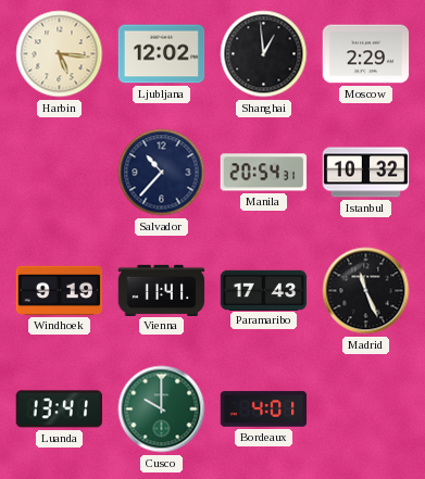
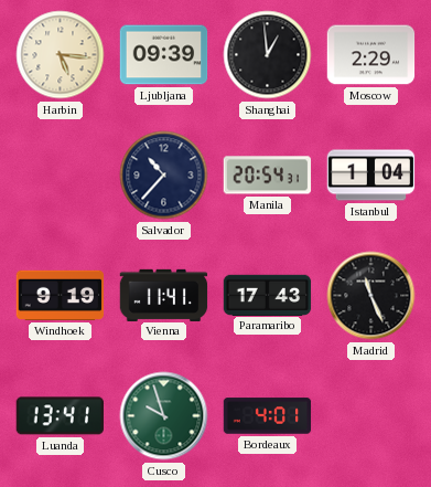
Ljubljana: 12:02 -> 09:39
Istanbul: 10:32 -> 1:04
Cusco: 10:00 -> 9:57
